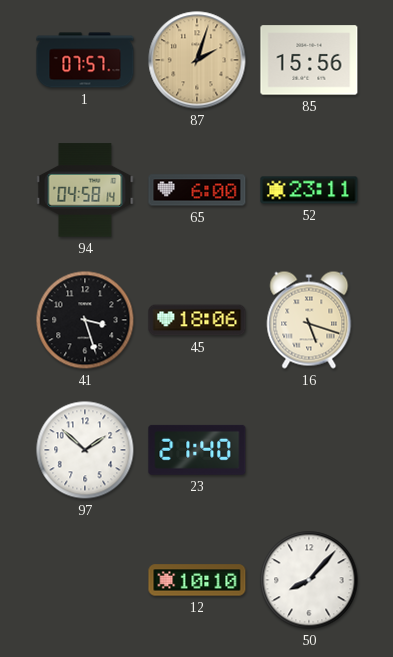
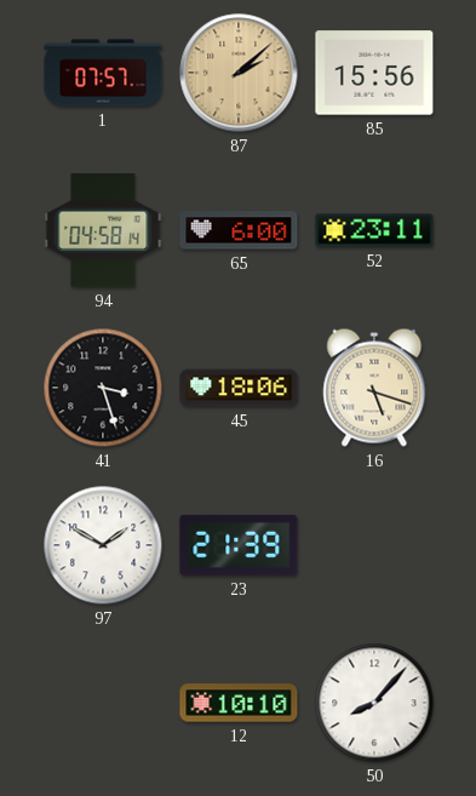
87: 2:03 -> 2:08
97: 1:52 -> 1:50
23: 21:40 -> 21:39
